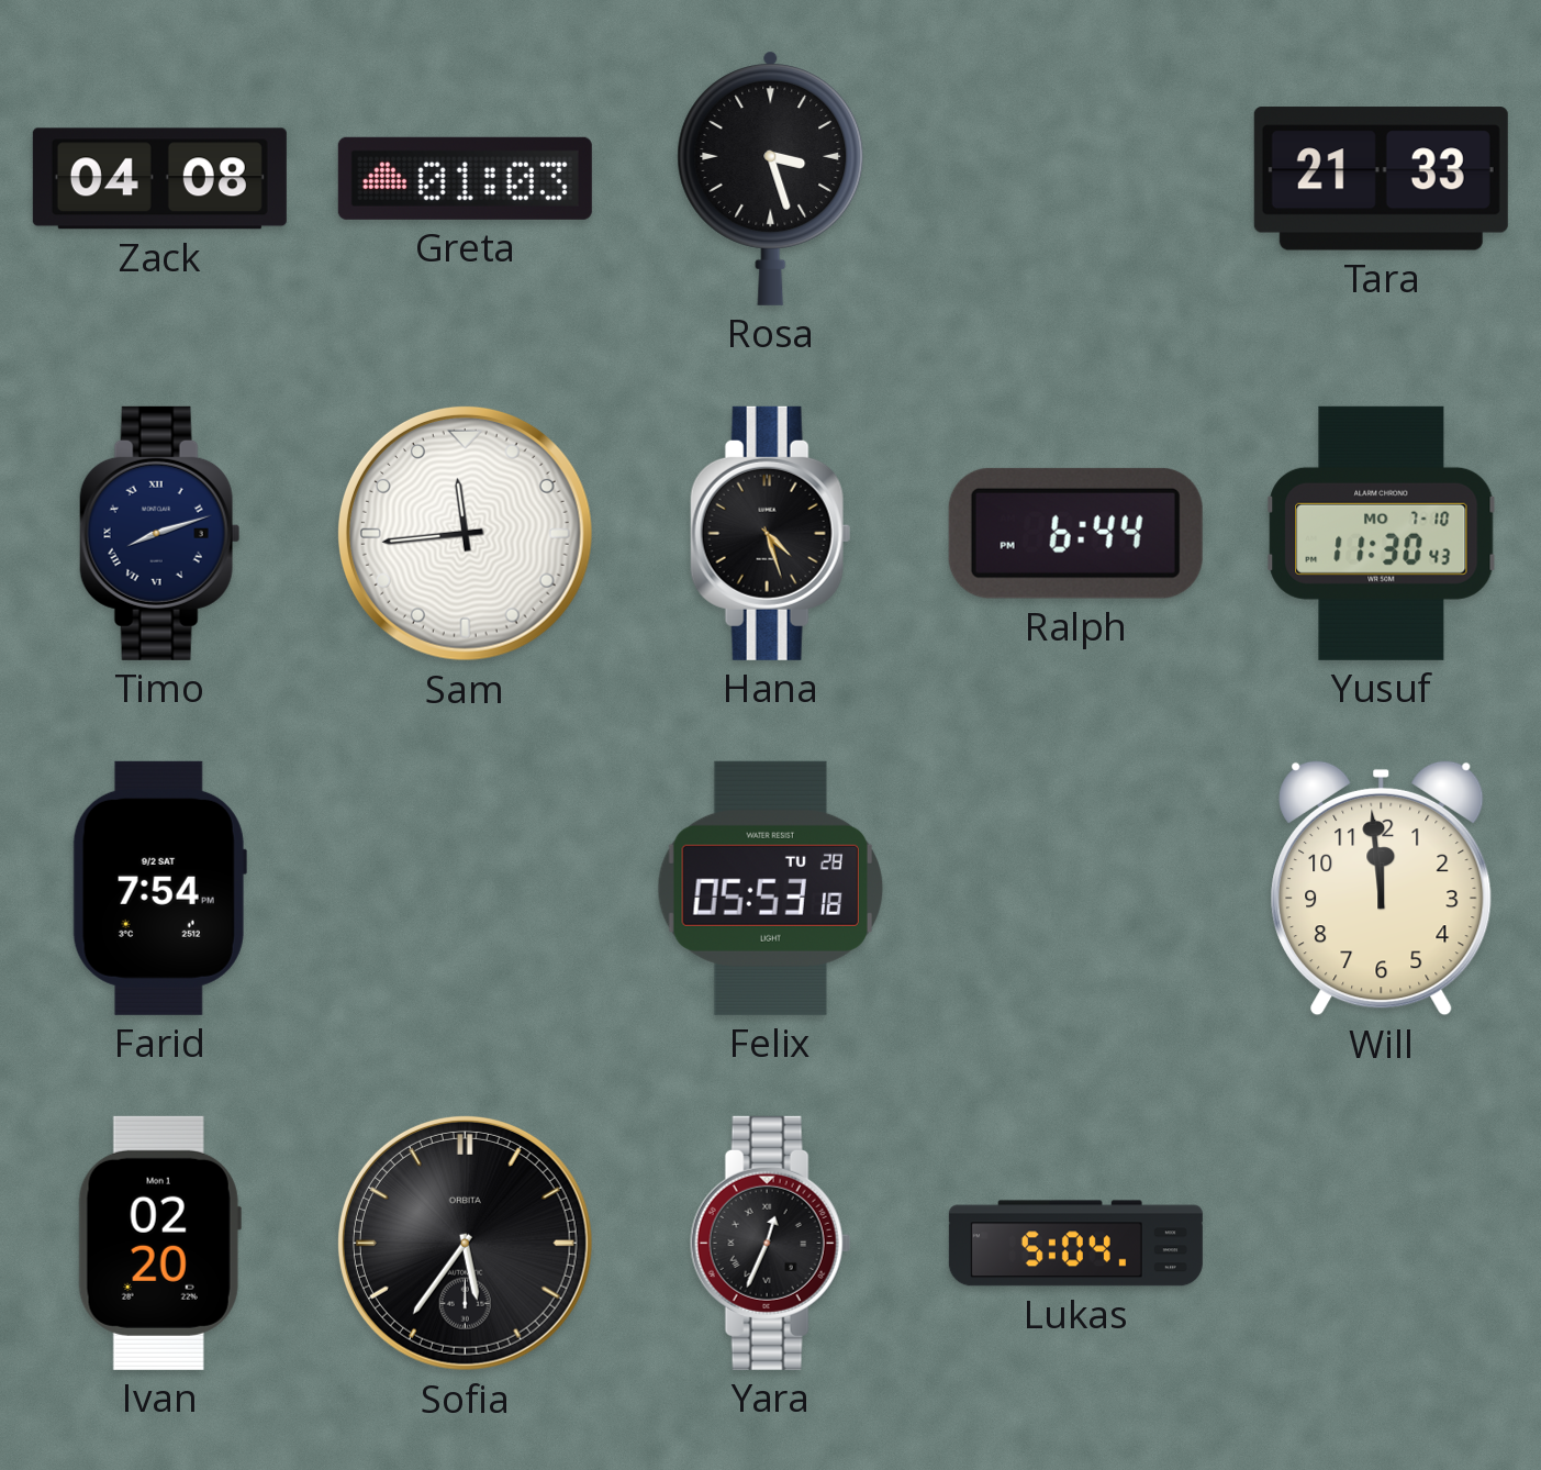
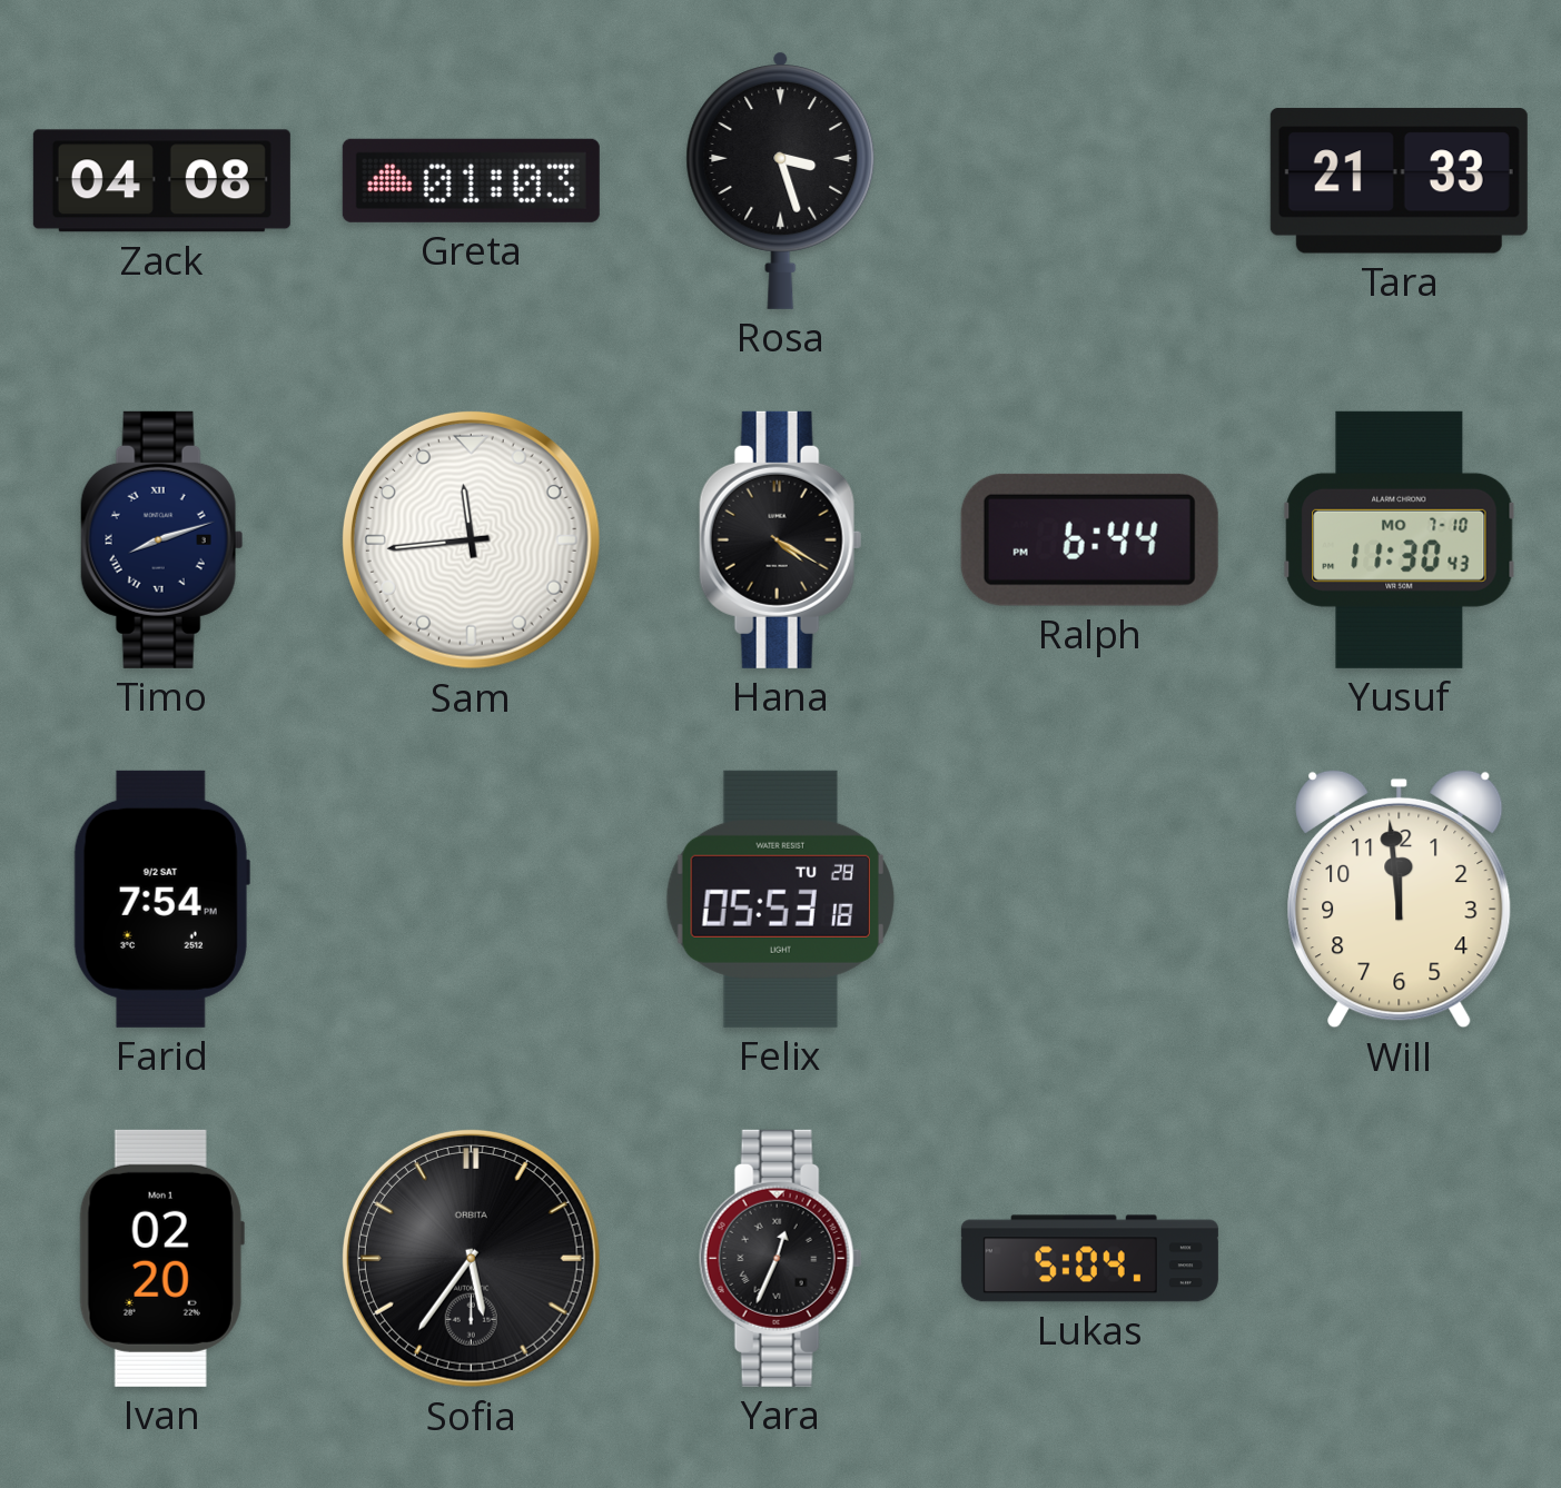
Hana: 4:27 -> 4:20
